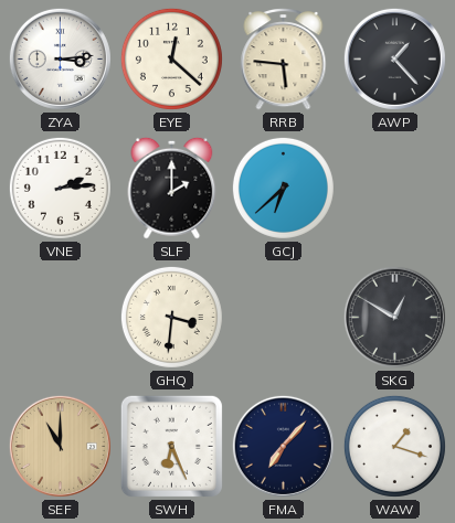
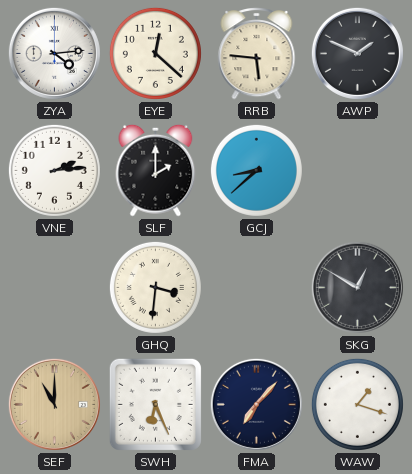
ZYA: 3:14 -> 4:14
AWP: 1:23 -> 1:49
GCJ: 6:38 -> 8:38
